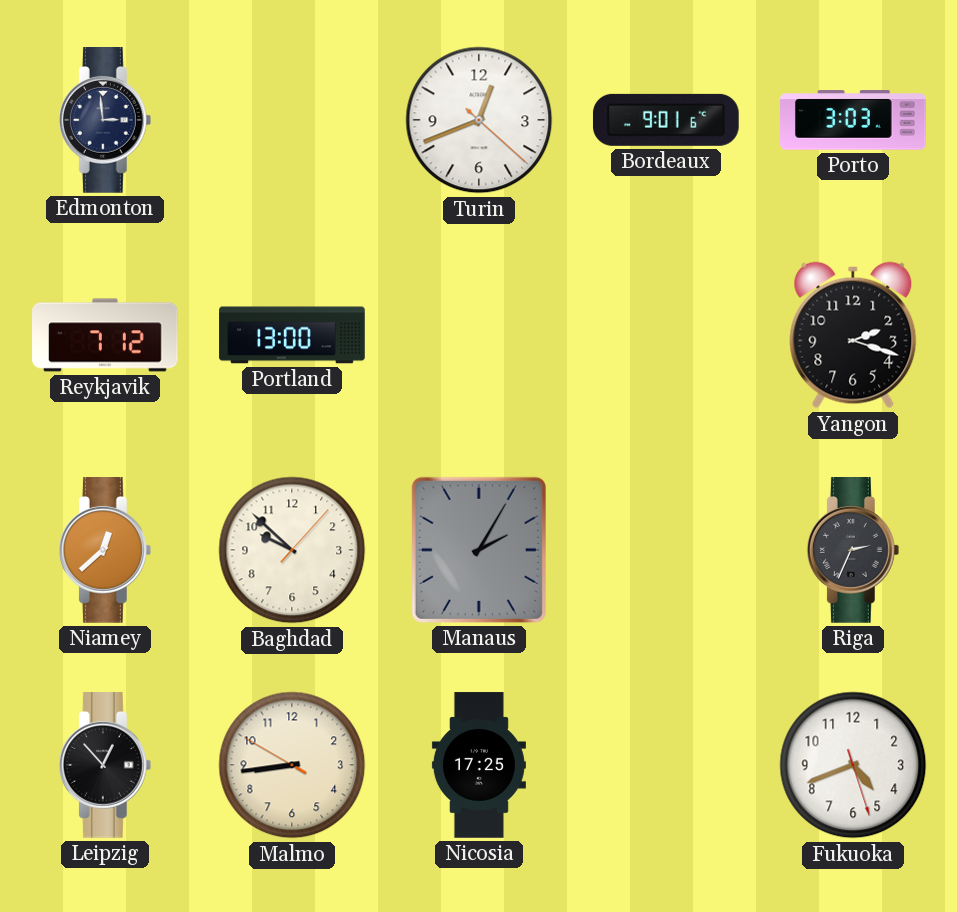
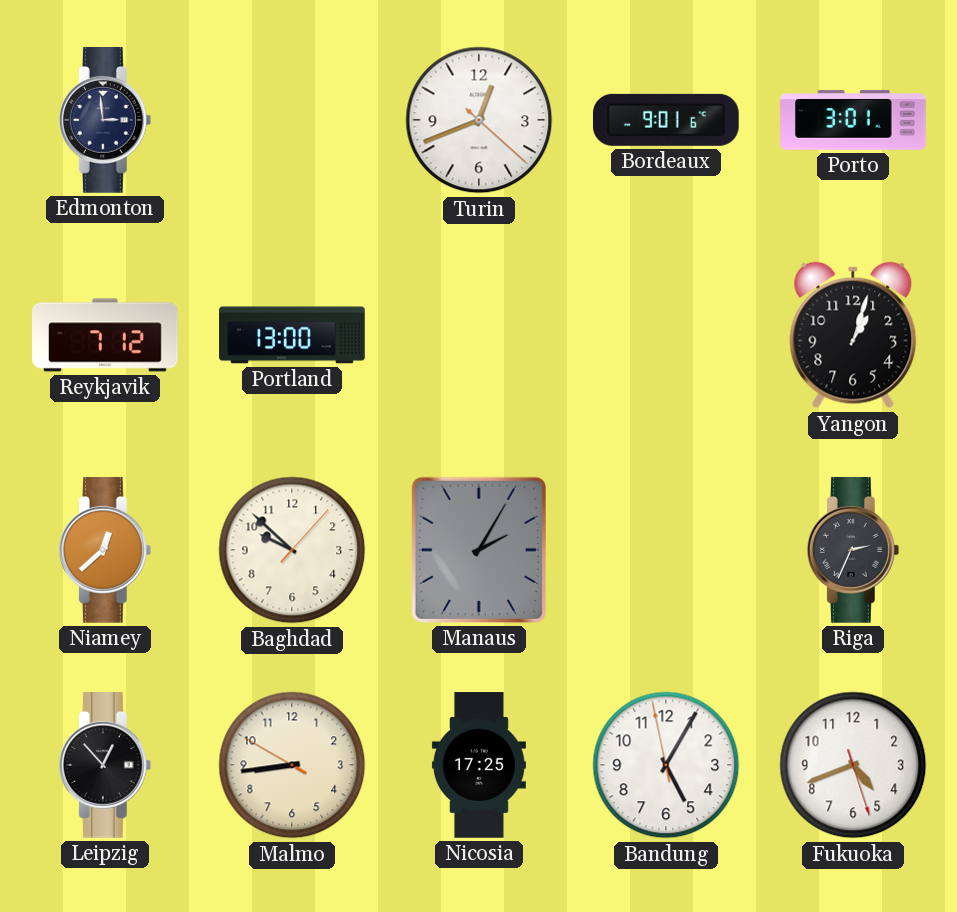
Porto: 3:03 -> 3:01
Yangon: 2:18 -> 1:03
Bandung: none -> 5:04
